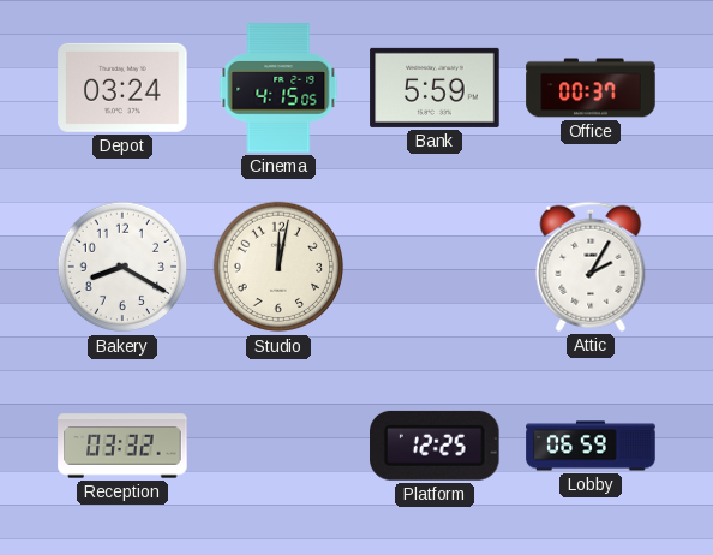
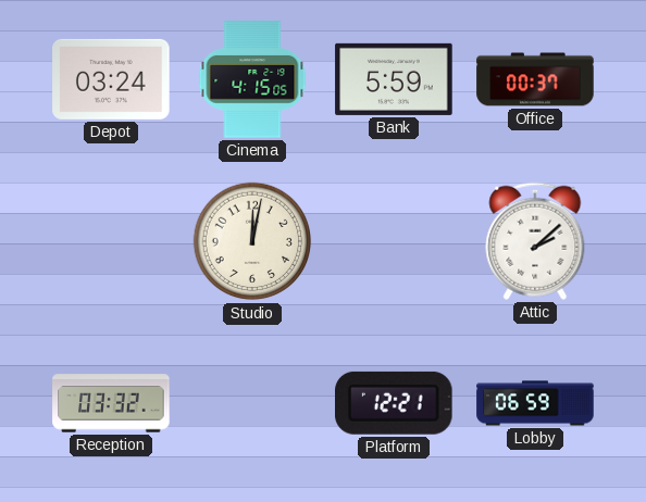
Bakery: 8:20 -> none
Attic: 2:05 -> 2:08
Platform: 12:25 -> 12:21
